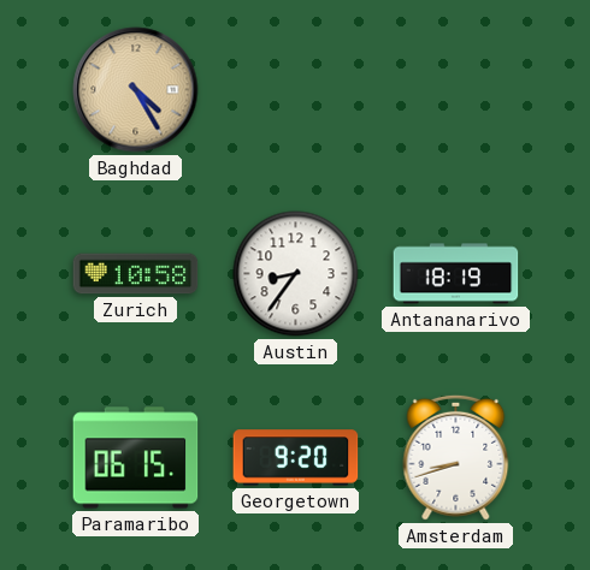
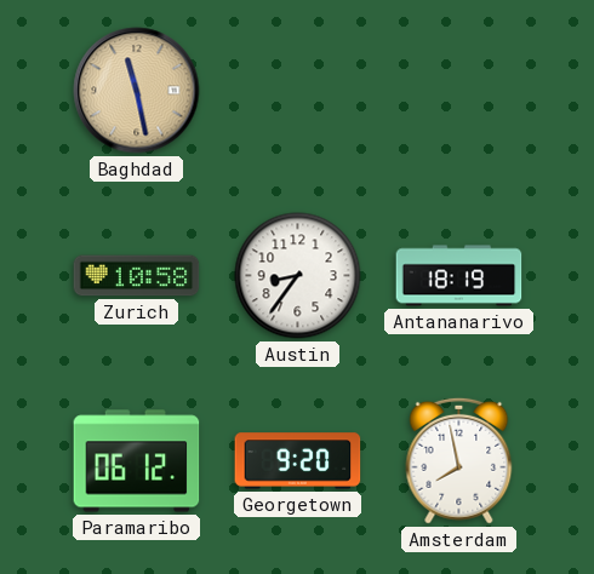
Baghdad: 4:25 -> 11:28
Paramaribo: 06:15 -> 06:12
Amsterdam: 8:42 -> 7:58
